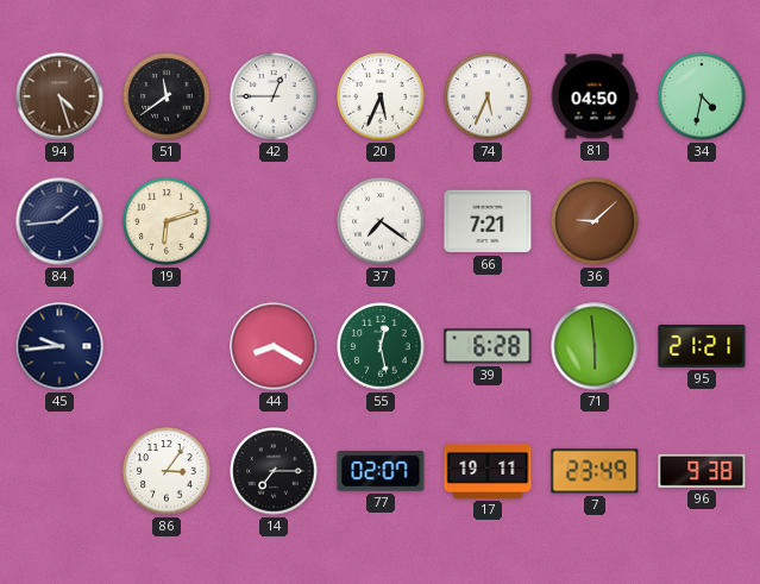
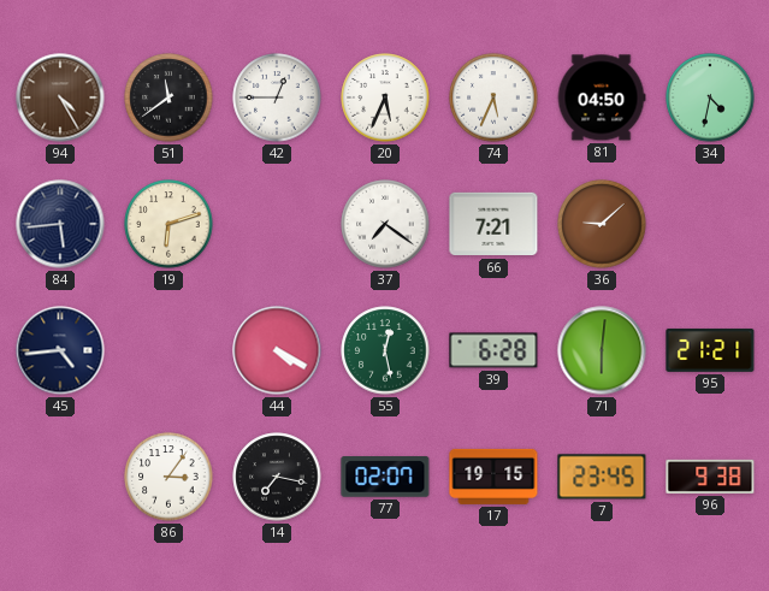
94: 4:27 -> 4:25
84: 1:44 -> 5:44
45: 9:44 -> 4:44
44: 8:20 -> 4:20
71: 5:59 -> 6:01
14: 7:15 -> 7:17
17: 19:11 -> 19:15
7: 23:49 -> 23:45
